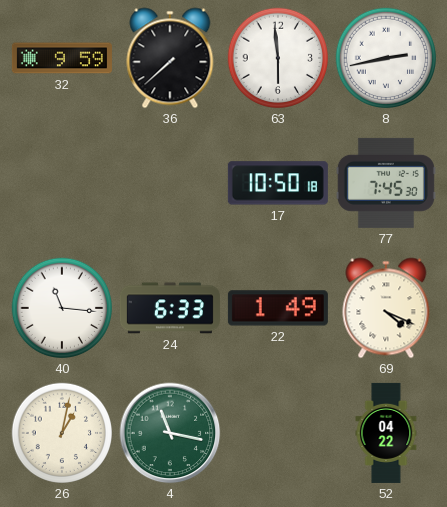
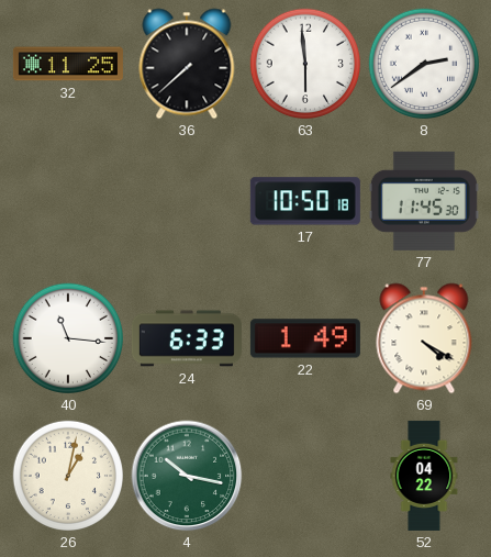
32: 9:59 -> 11:25
8: 2:43 -> 2:39
77: 7:45 -> 11:45
69: 4:19 -> 4:20
4: 11:17 -> 10:17
